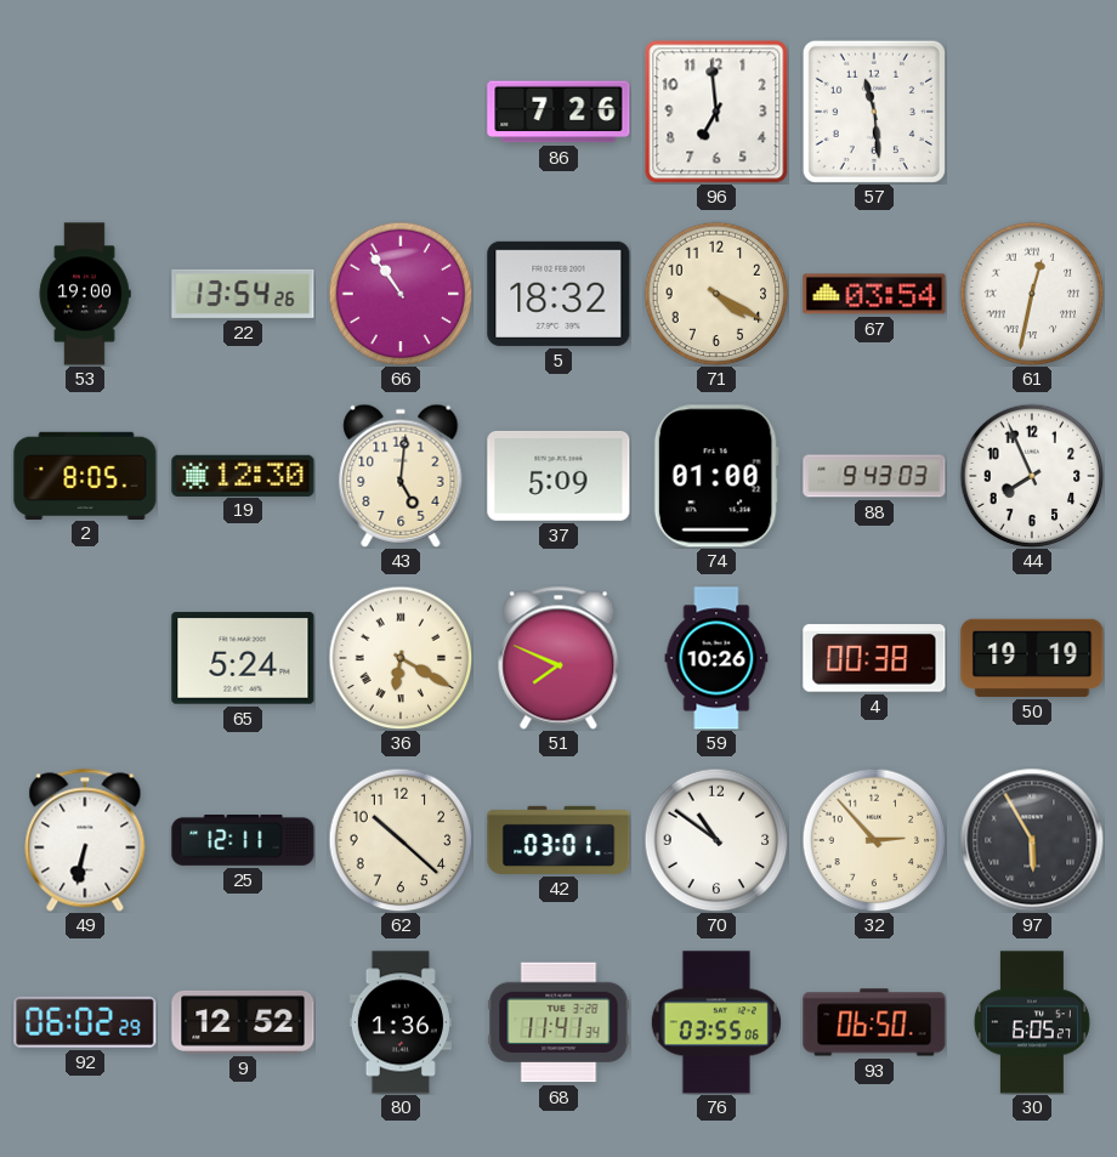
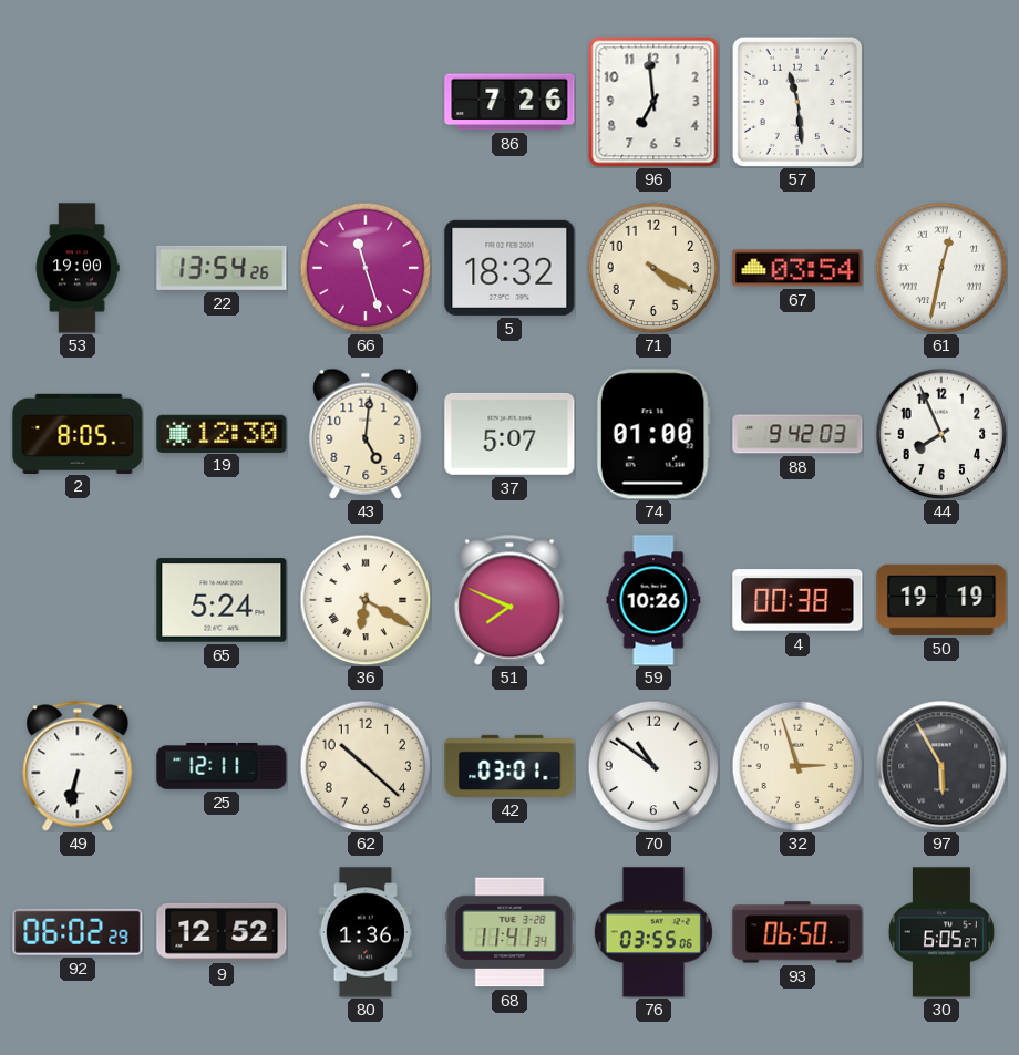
66: 10:54 -> 11:27
37: 5:09 -> 5:07
88: 9:43 -> 9:42
32: 2:53 -> 2:57
